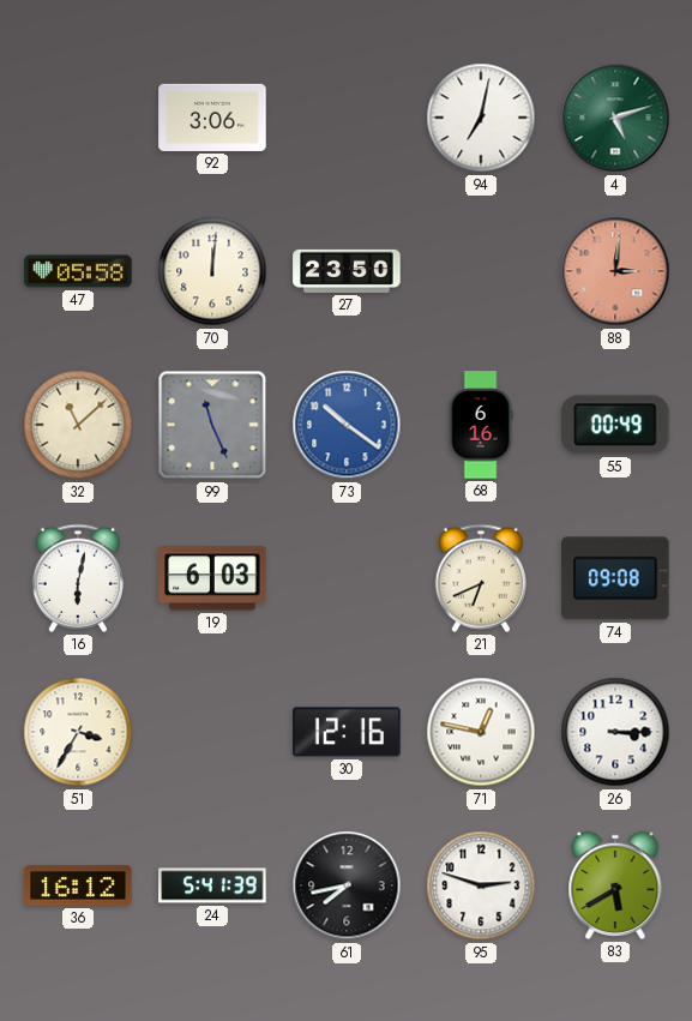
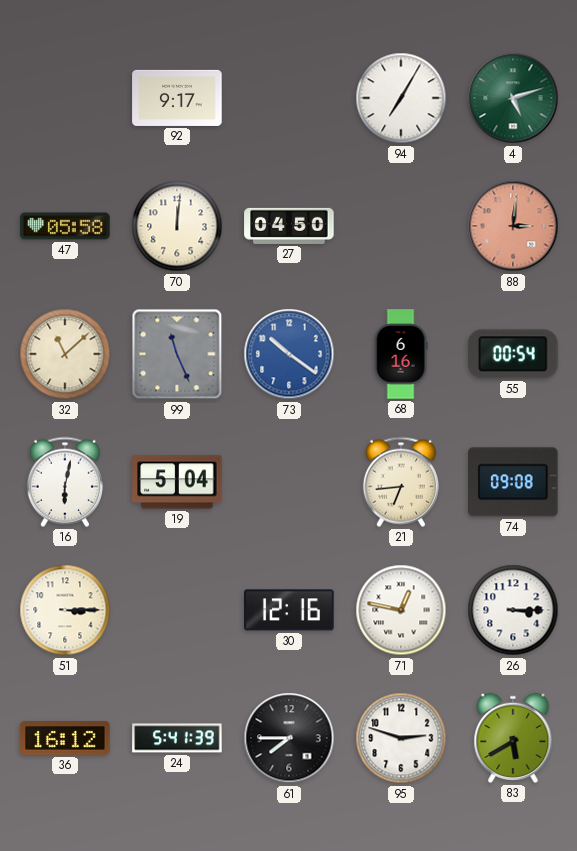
92: 3:06 -> 9:17
94: 7:02 -> 7:05
27: 23:50 -> 04:50
55: 00:49 -> 00:54
19: 6:03 -> 5:04
21: 6:41 -> 6:44
51: 3:35 -> 3:15
61: 7:43 -> 7:45
